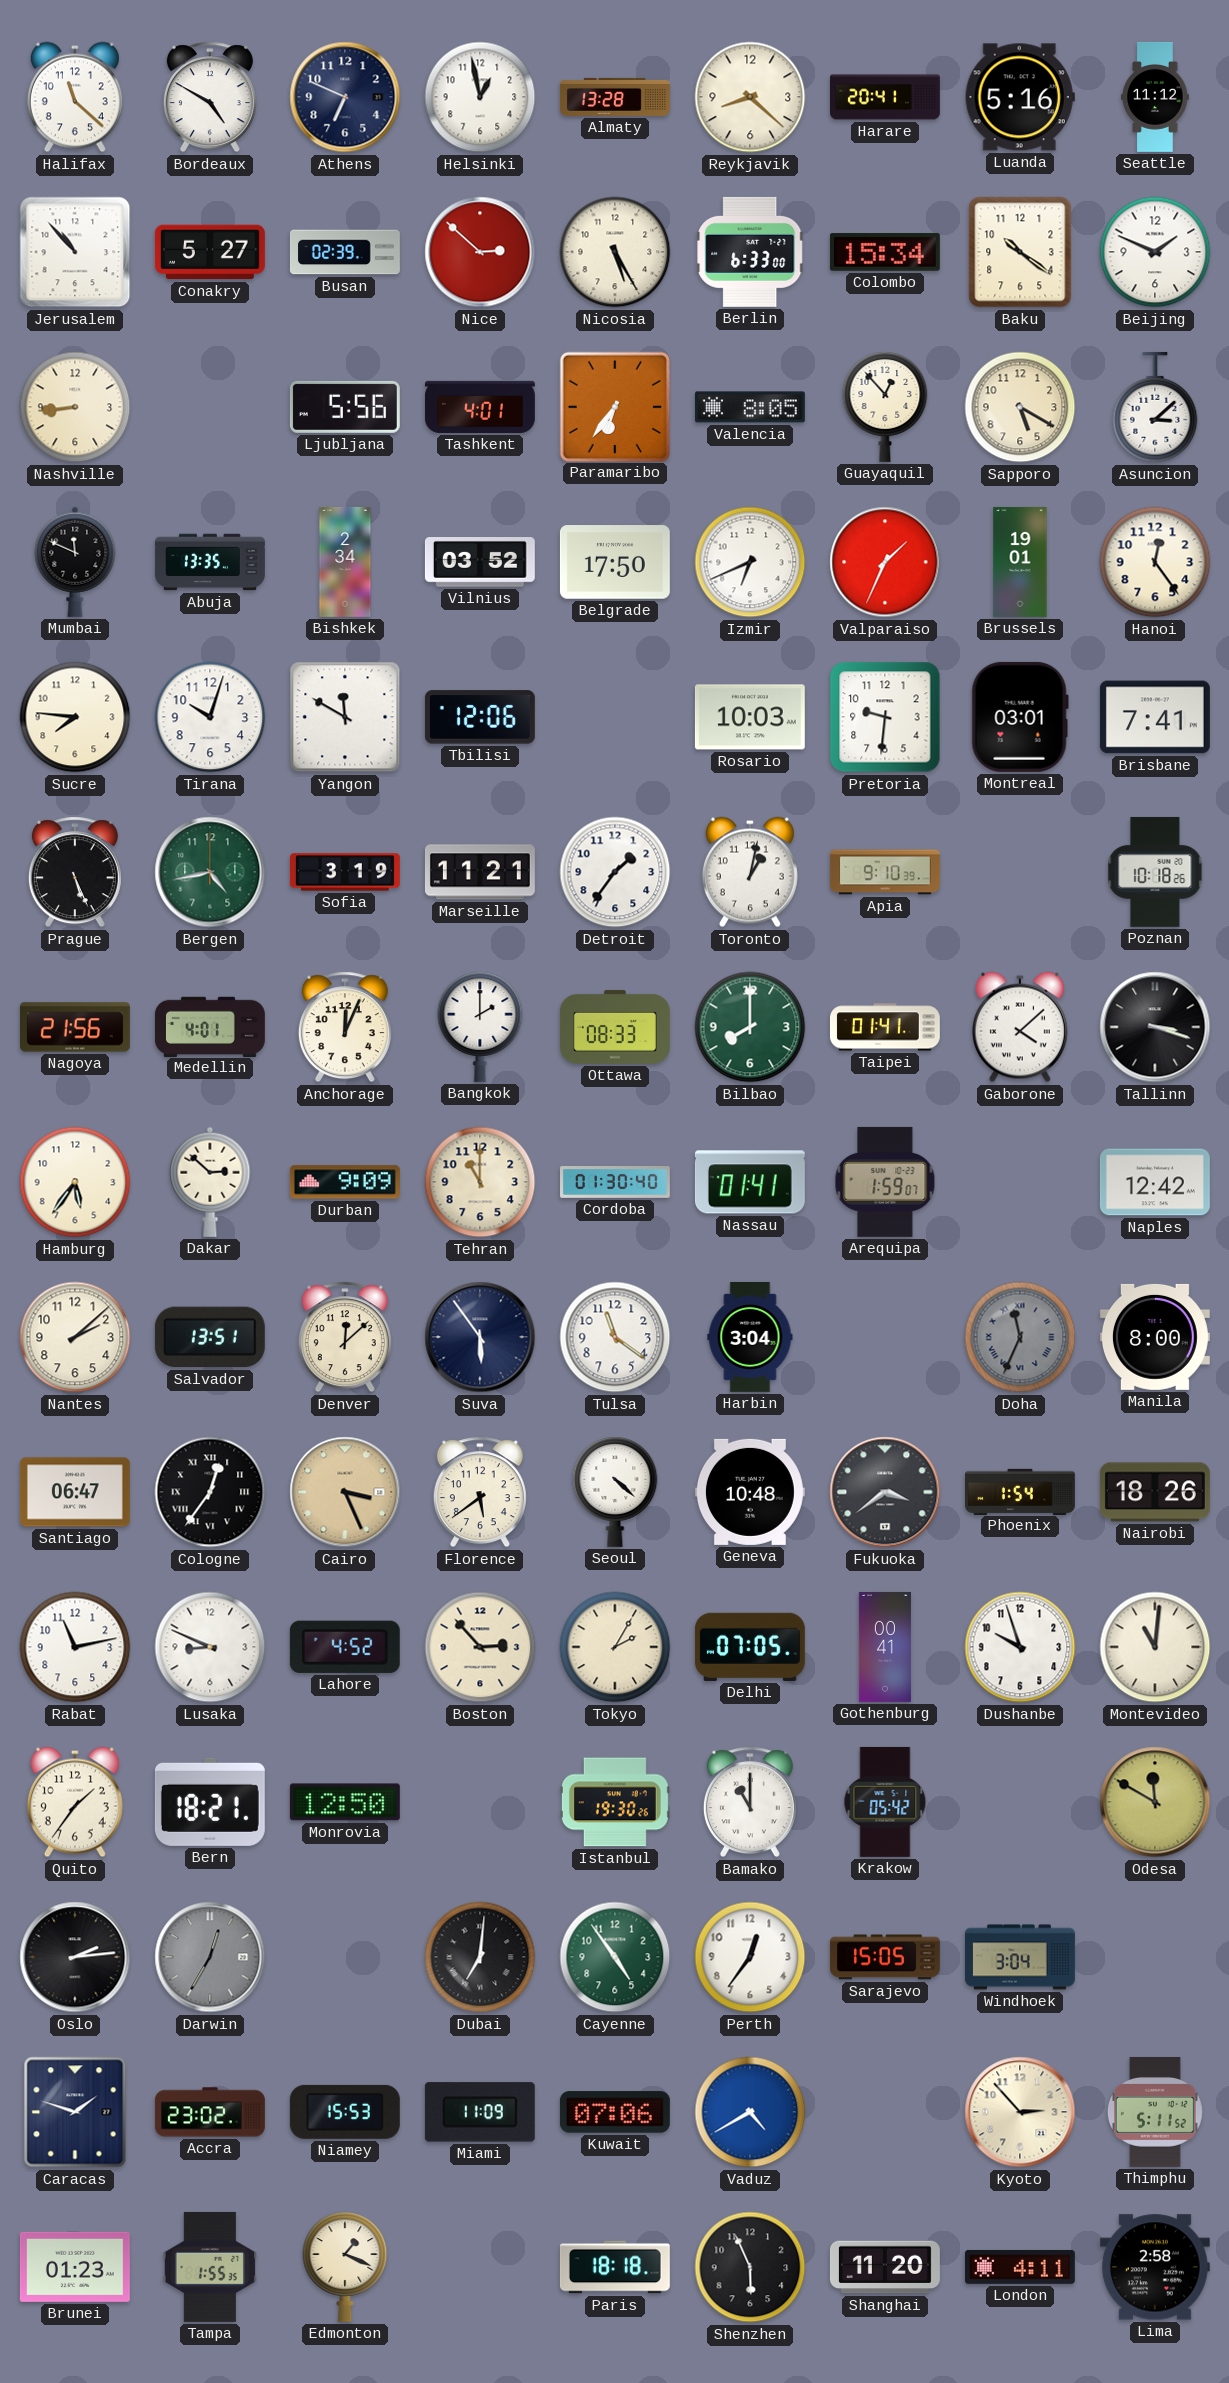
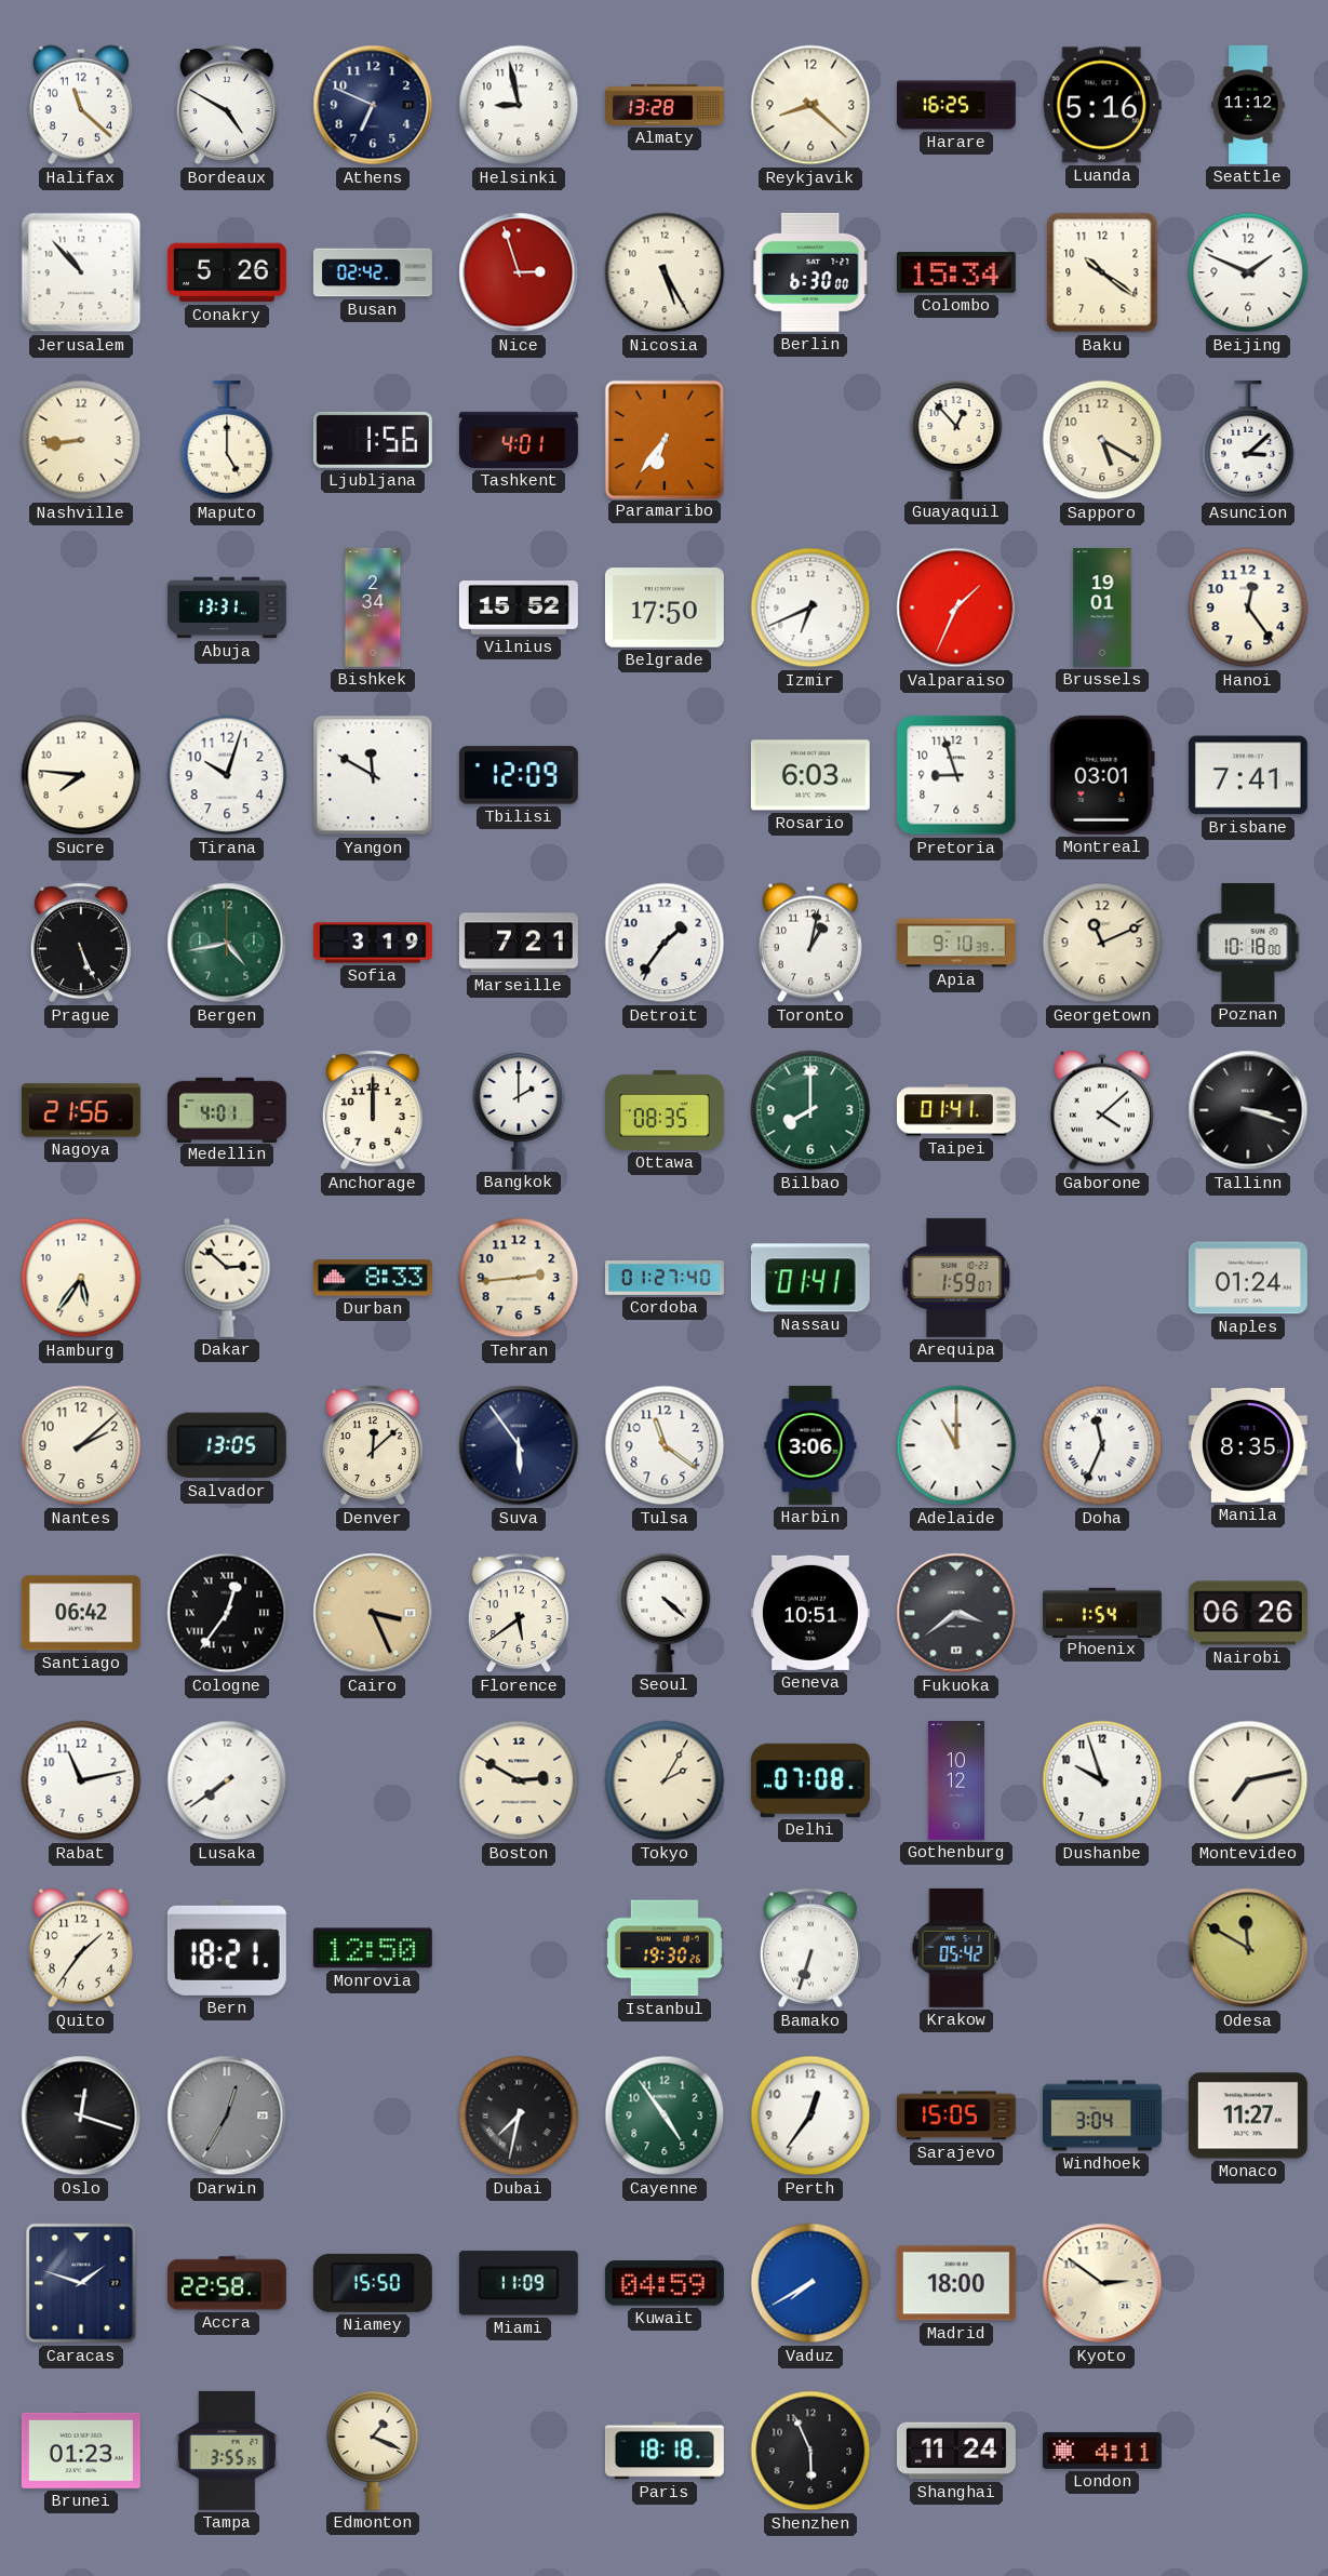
Helsinki: 12:58 -> 8:58
Harare: 20:41 -> 16:25
Conakry: 5:27 -> 5:26
Busan: 02:39 -> 02:42
Nice: 2:52 -> 2:57
Berlin: 6:33 -> 6:30
Maputo: none -> 5:00
Ljubljana: 5:56 -> 1:56
Valencia: 8:05 -> none
Mumbai: 11:49 -> none
Abuja: 13:35 -> 13:31
Vilnius: 03:52 -> 15:52
Tbilisi: 12:06 -> 12:09
Rosario: 10:03 -> 6:03
Pretoria: 9:31 -> 8:57
Marseille: 11:21 -> 7:21
Georgetown: none -> 11:11
Poznan: 10:18:26 -> 10:18:00
Anchorage: 12:04 -> 12:00
Ottawa: 08:33 -> 08:35
Durban: 9:09 -> 8:33
Tehran: 11:00 -> 2:44
Cordoba: 01:30 -> 01:27
Naples: 12:42 -> 01:24
Salvador: 13:51 -> 13:05
Harbin: 3:04 -> 3:06
Adelaide: none -> 11:00
Doha dial: grey -> white
Manila: 8:00 -> 8:35
Santiago: 06:47 -> 06:42
Geneva: 10:48 -> 10:51
Nairobi: 18:26 -> 06:26
Lusaka: 8:49 -> 7:39
Lahore: 4:52 -> none
Boston: 2:53 -> 2:50
Delhi: 07:05 -> 07:08
Gothenburg: 00:41 -> 10:12
Montevideo: 11:01 -> 7:13
Bamako: 11:00 -> 6:33
Oslo: 2:14 -> 12:18
Dubai: 7:01 -> 7:32
Monaco: none -> 11:27
Accra: 23:02 -> 22:58
Niamey: 15:53 -> 15:50
Kuwait: 07:06 -> 04:59
Vaduz: 4:40 -> 7:40
Madrid: none -> 18:00
Kyoto: 2:53 -> 2:51
Thimphu: 5:11 -> none
Tampa: 1:55 -> 3:55
Shanghai: 11:20 -> 11:24
Lima: 2:58 -> none
